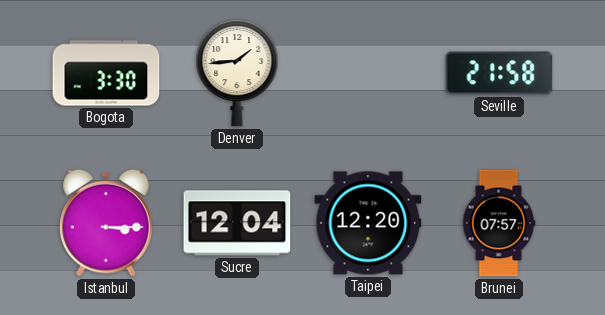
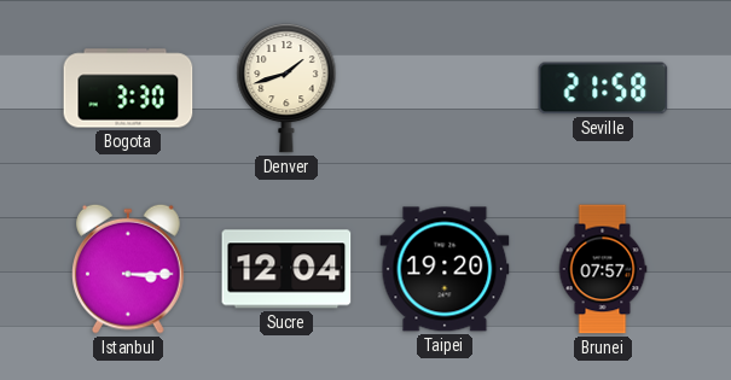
Denver: 1:44 -> 1:42
Taipei: 12:20 -> 19:20
